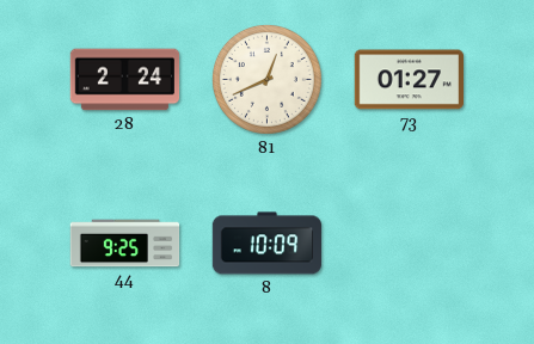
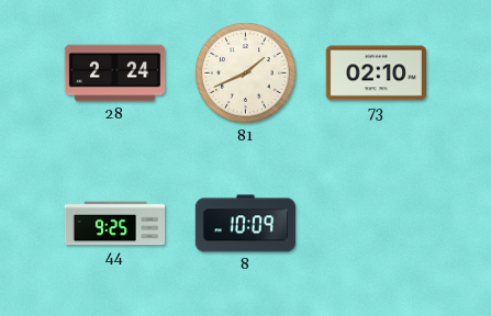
81: 12:41 -> 1:41
73: 01:27 -> 02:10
